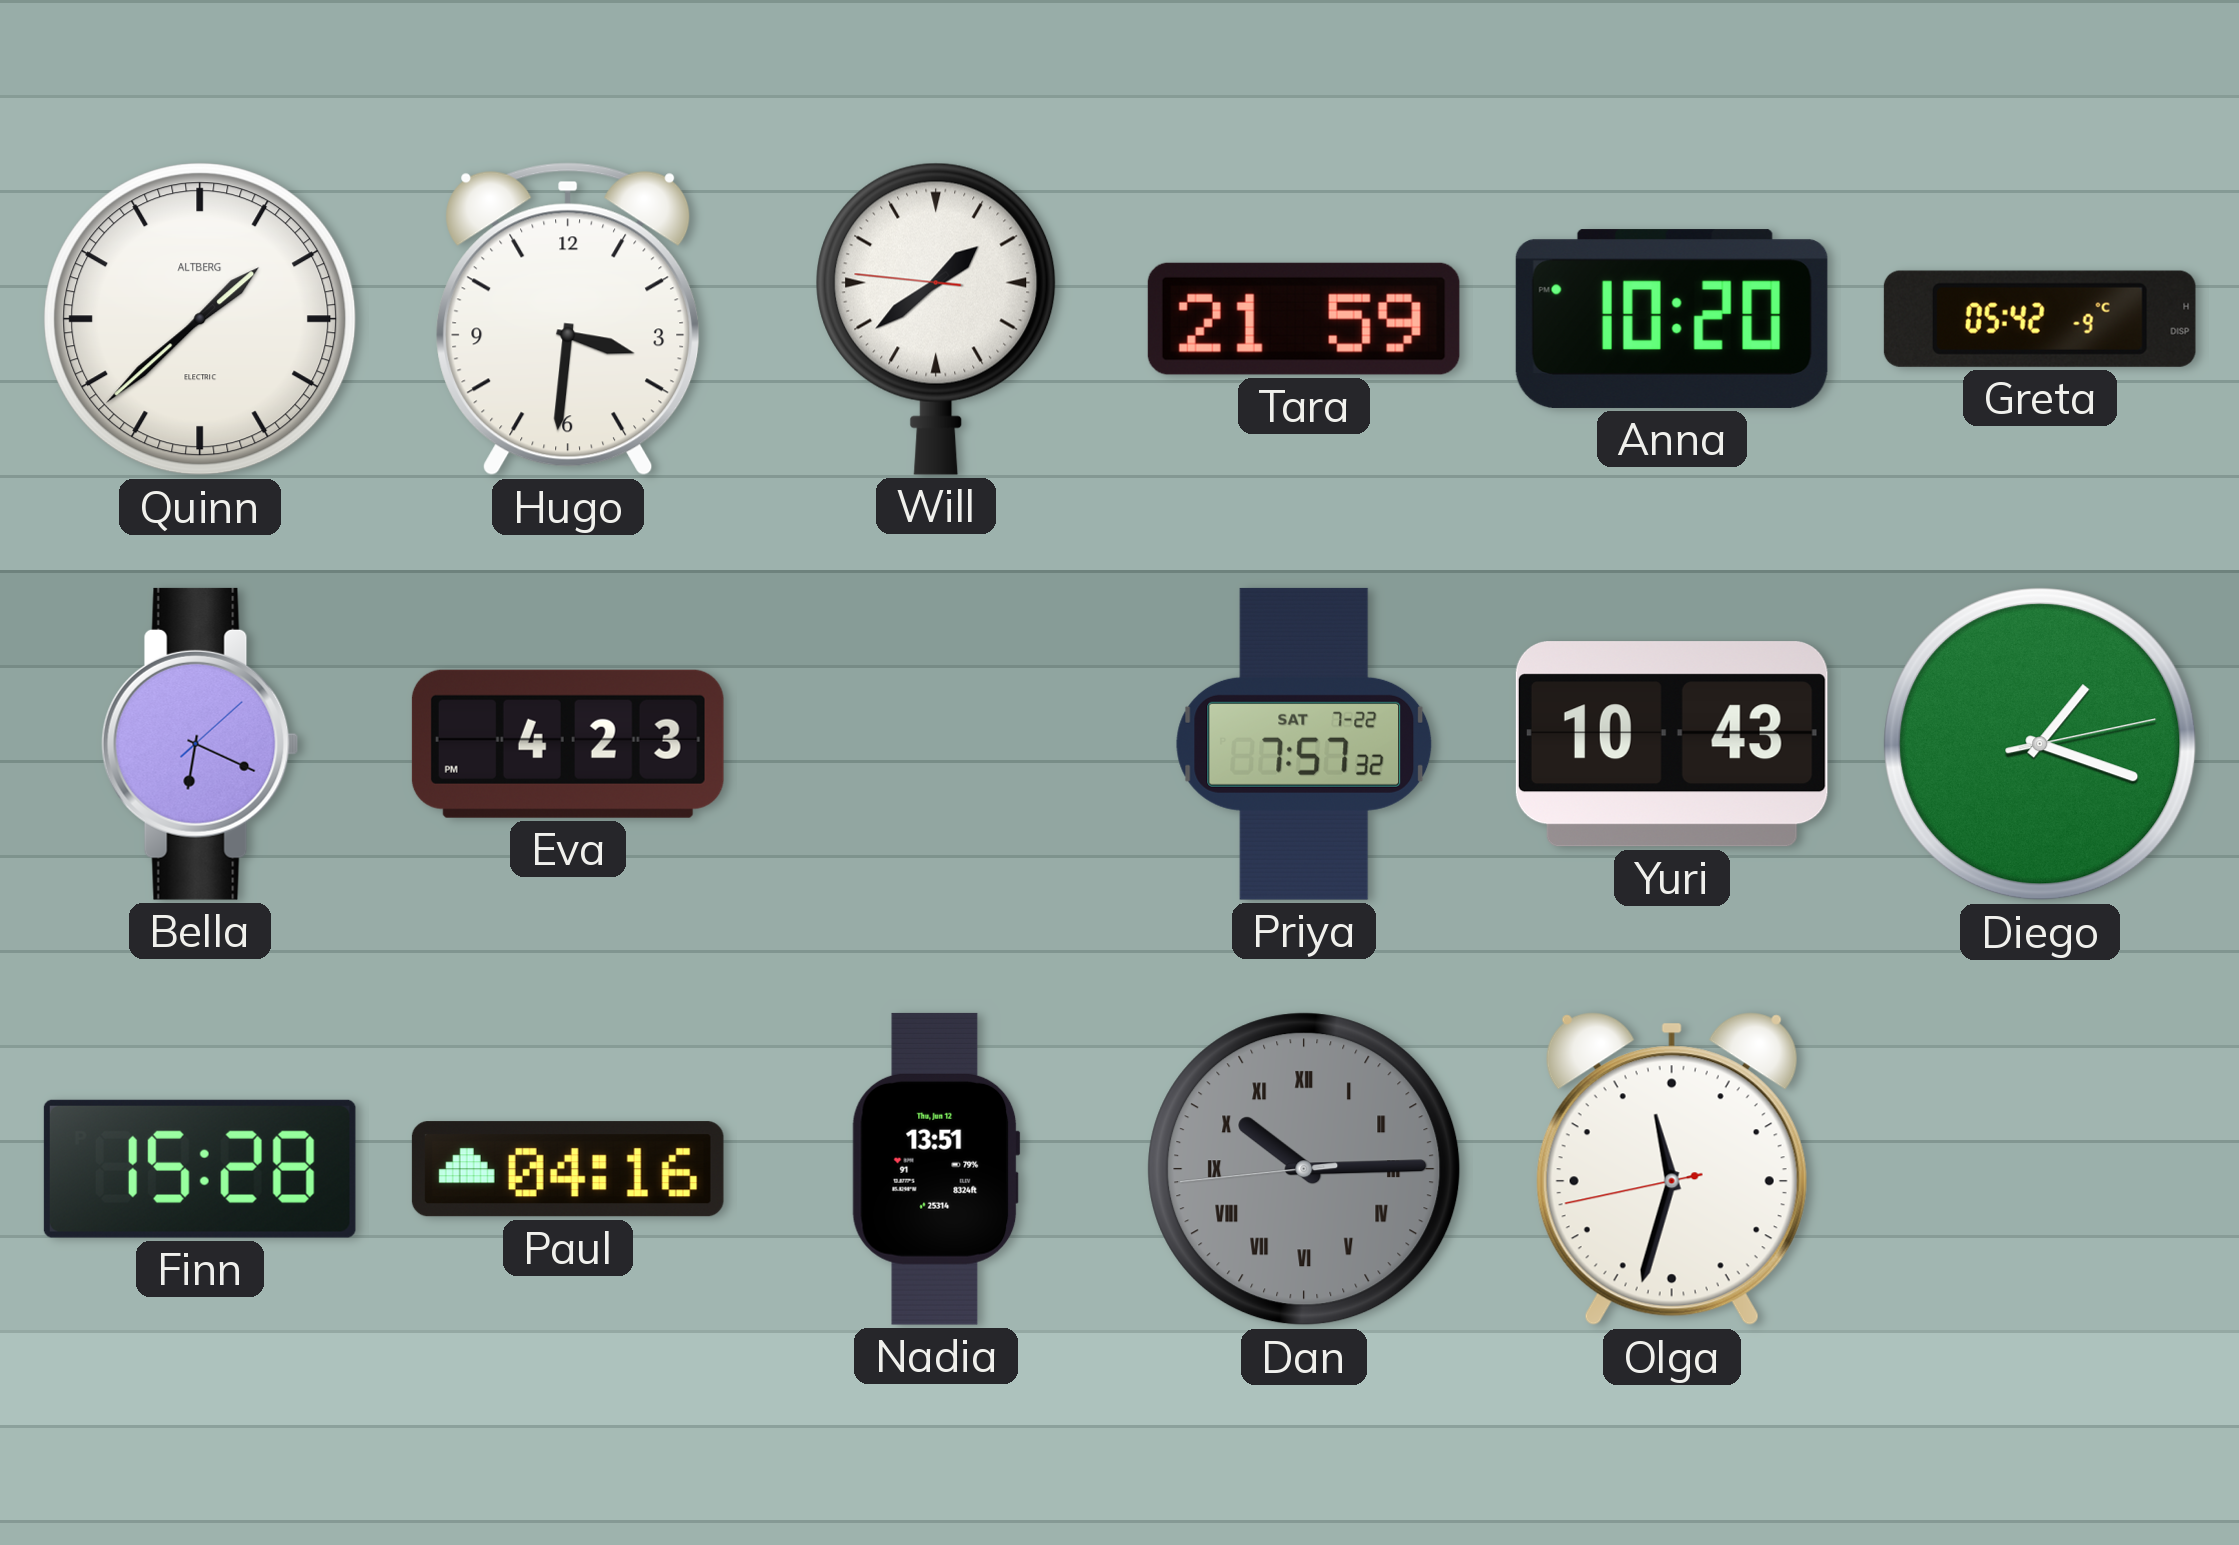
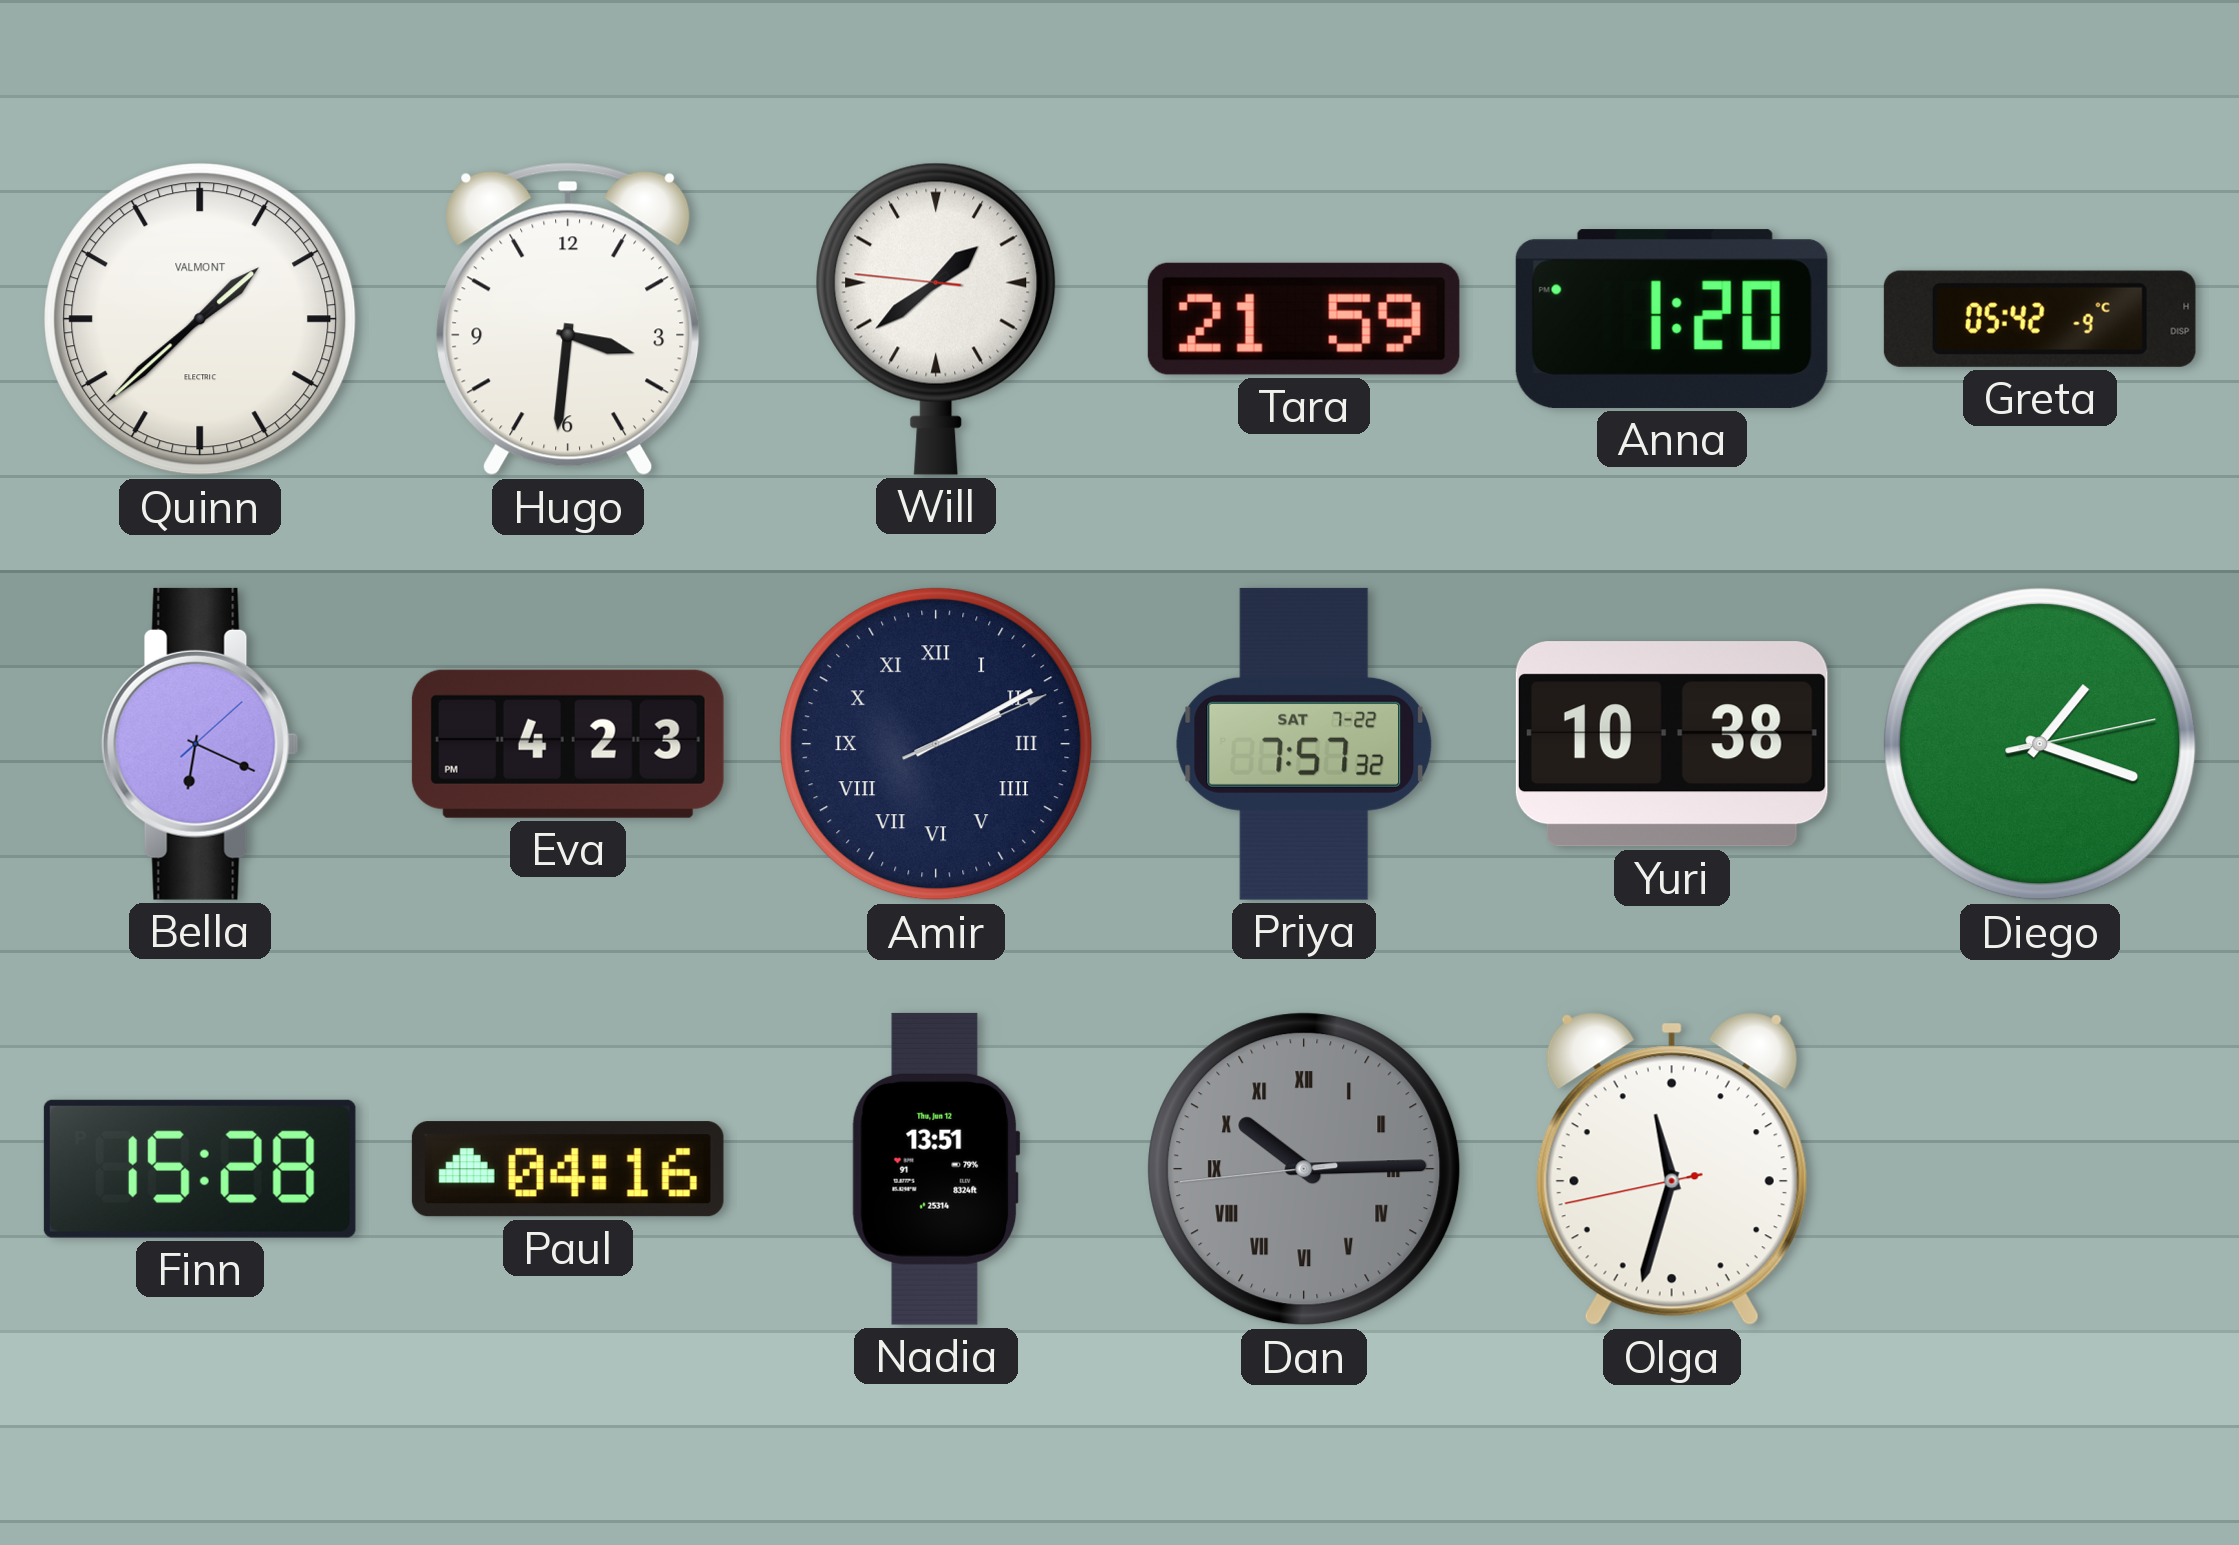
Quinn brand: ALTBERG -> VALMONT
Anna: 10:20 -> 1:20
Amir: none -> 2:10
Yuri: 10:43 -> 10:38
